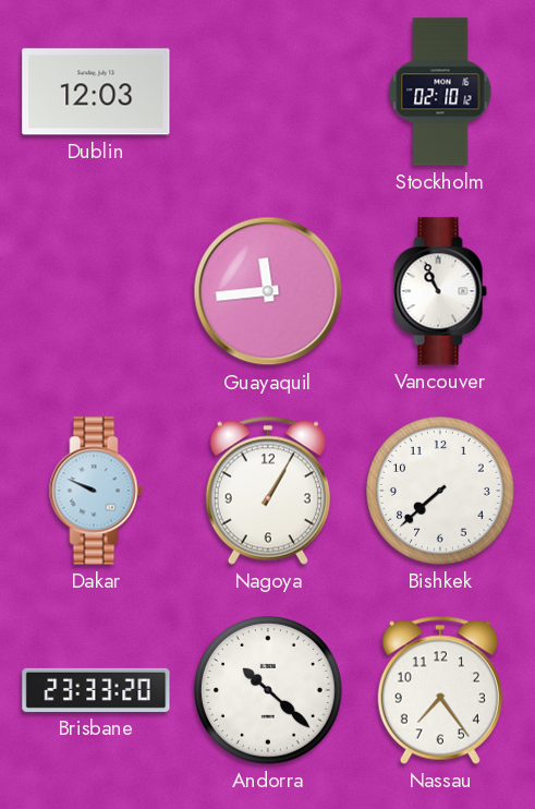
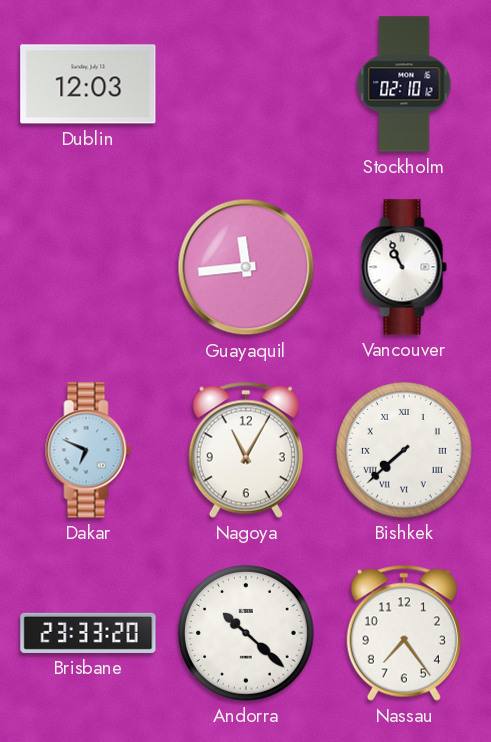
Dakar: 9:49 -> 6:49
Nagoya: 1:05 -> 11:05
Bishkek numerals: Arabic -> Roman
